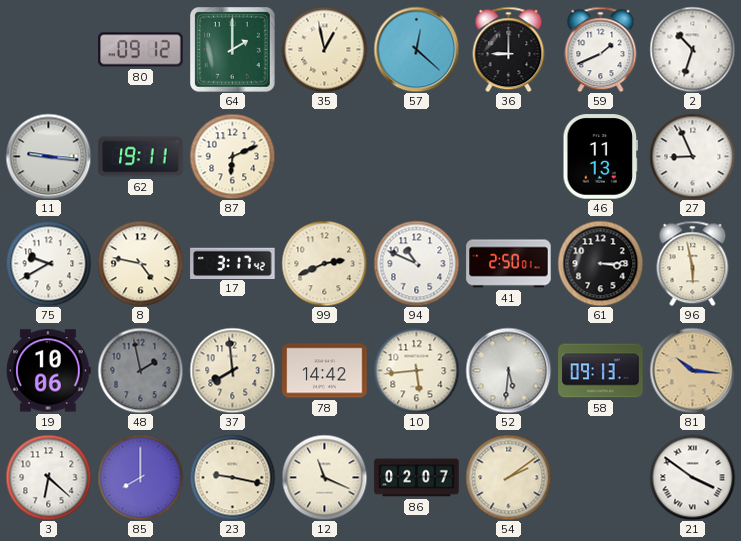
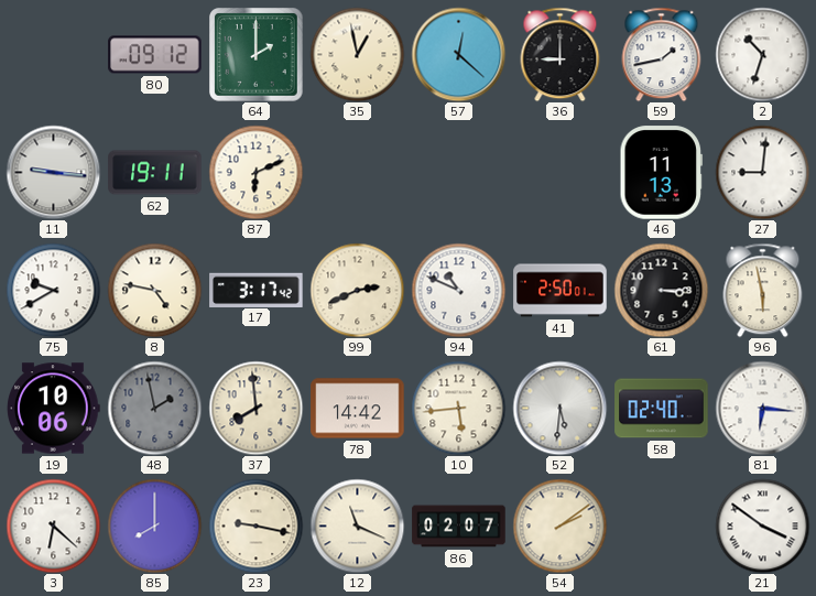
59: 1:41 -> 1:43
27: 8:56 -> 9:01
58: 09:13 -> 02:40
81: 10:16 -> 6:16
81 dial: champagne -> white
